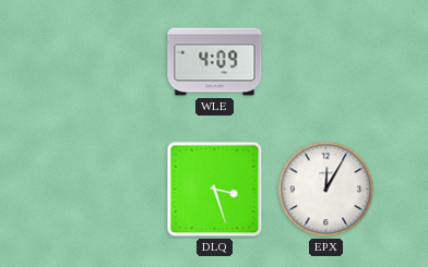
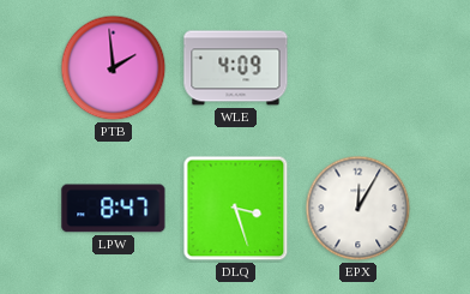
PTB: none -> 1:59
LPW: none -> 8:47
